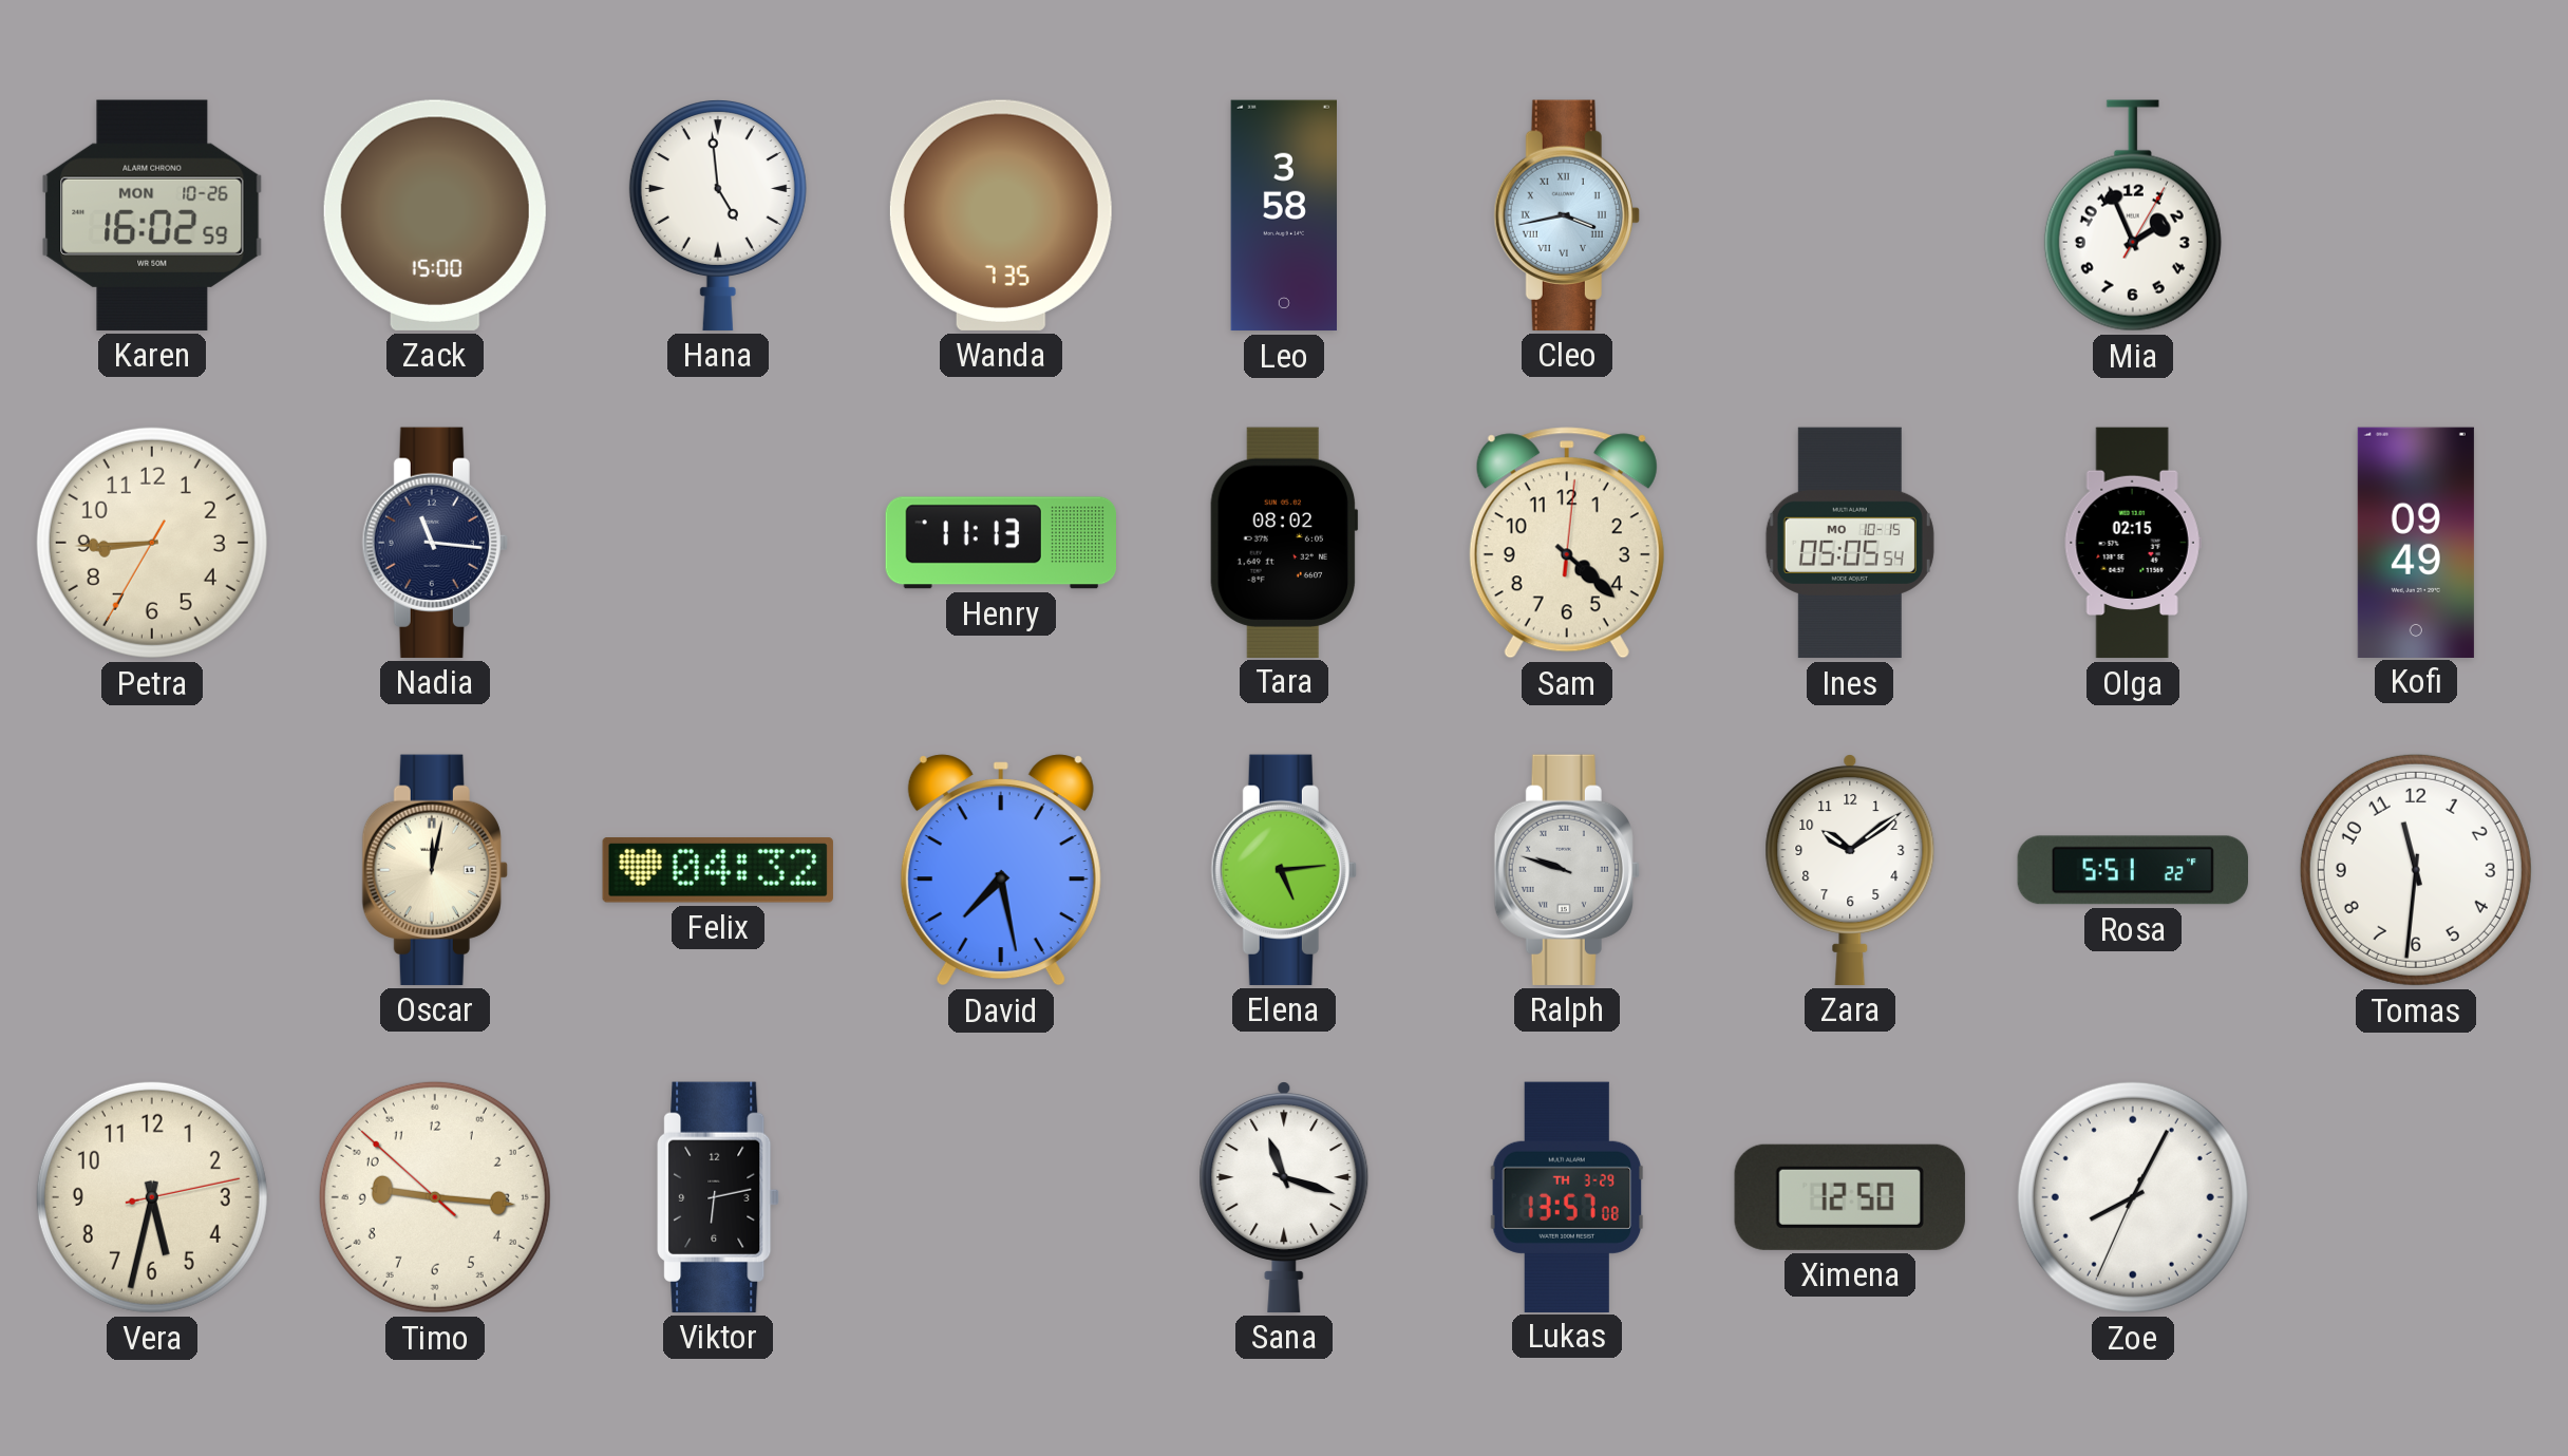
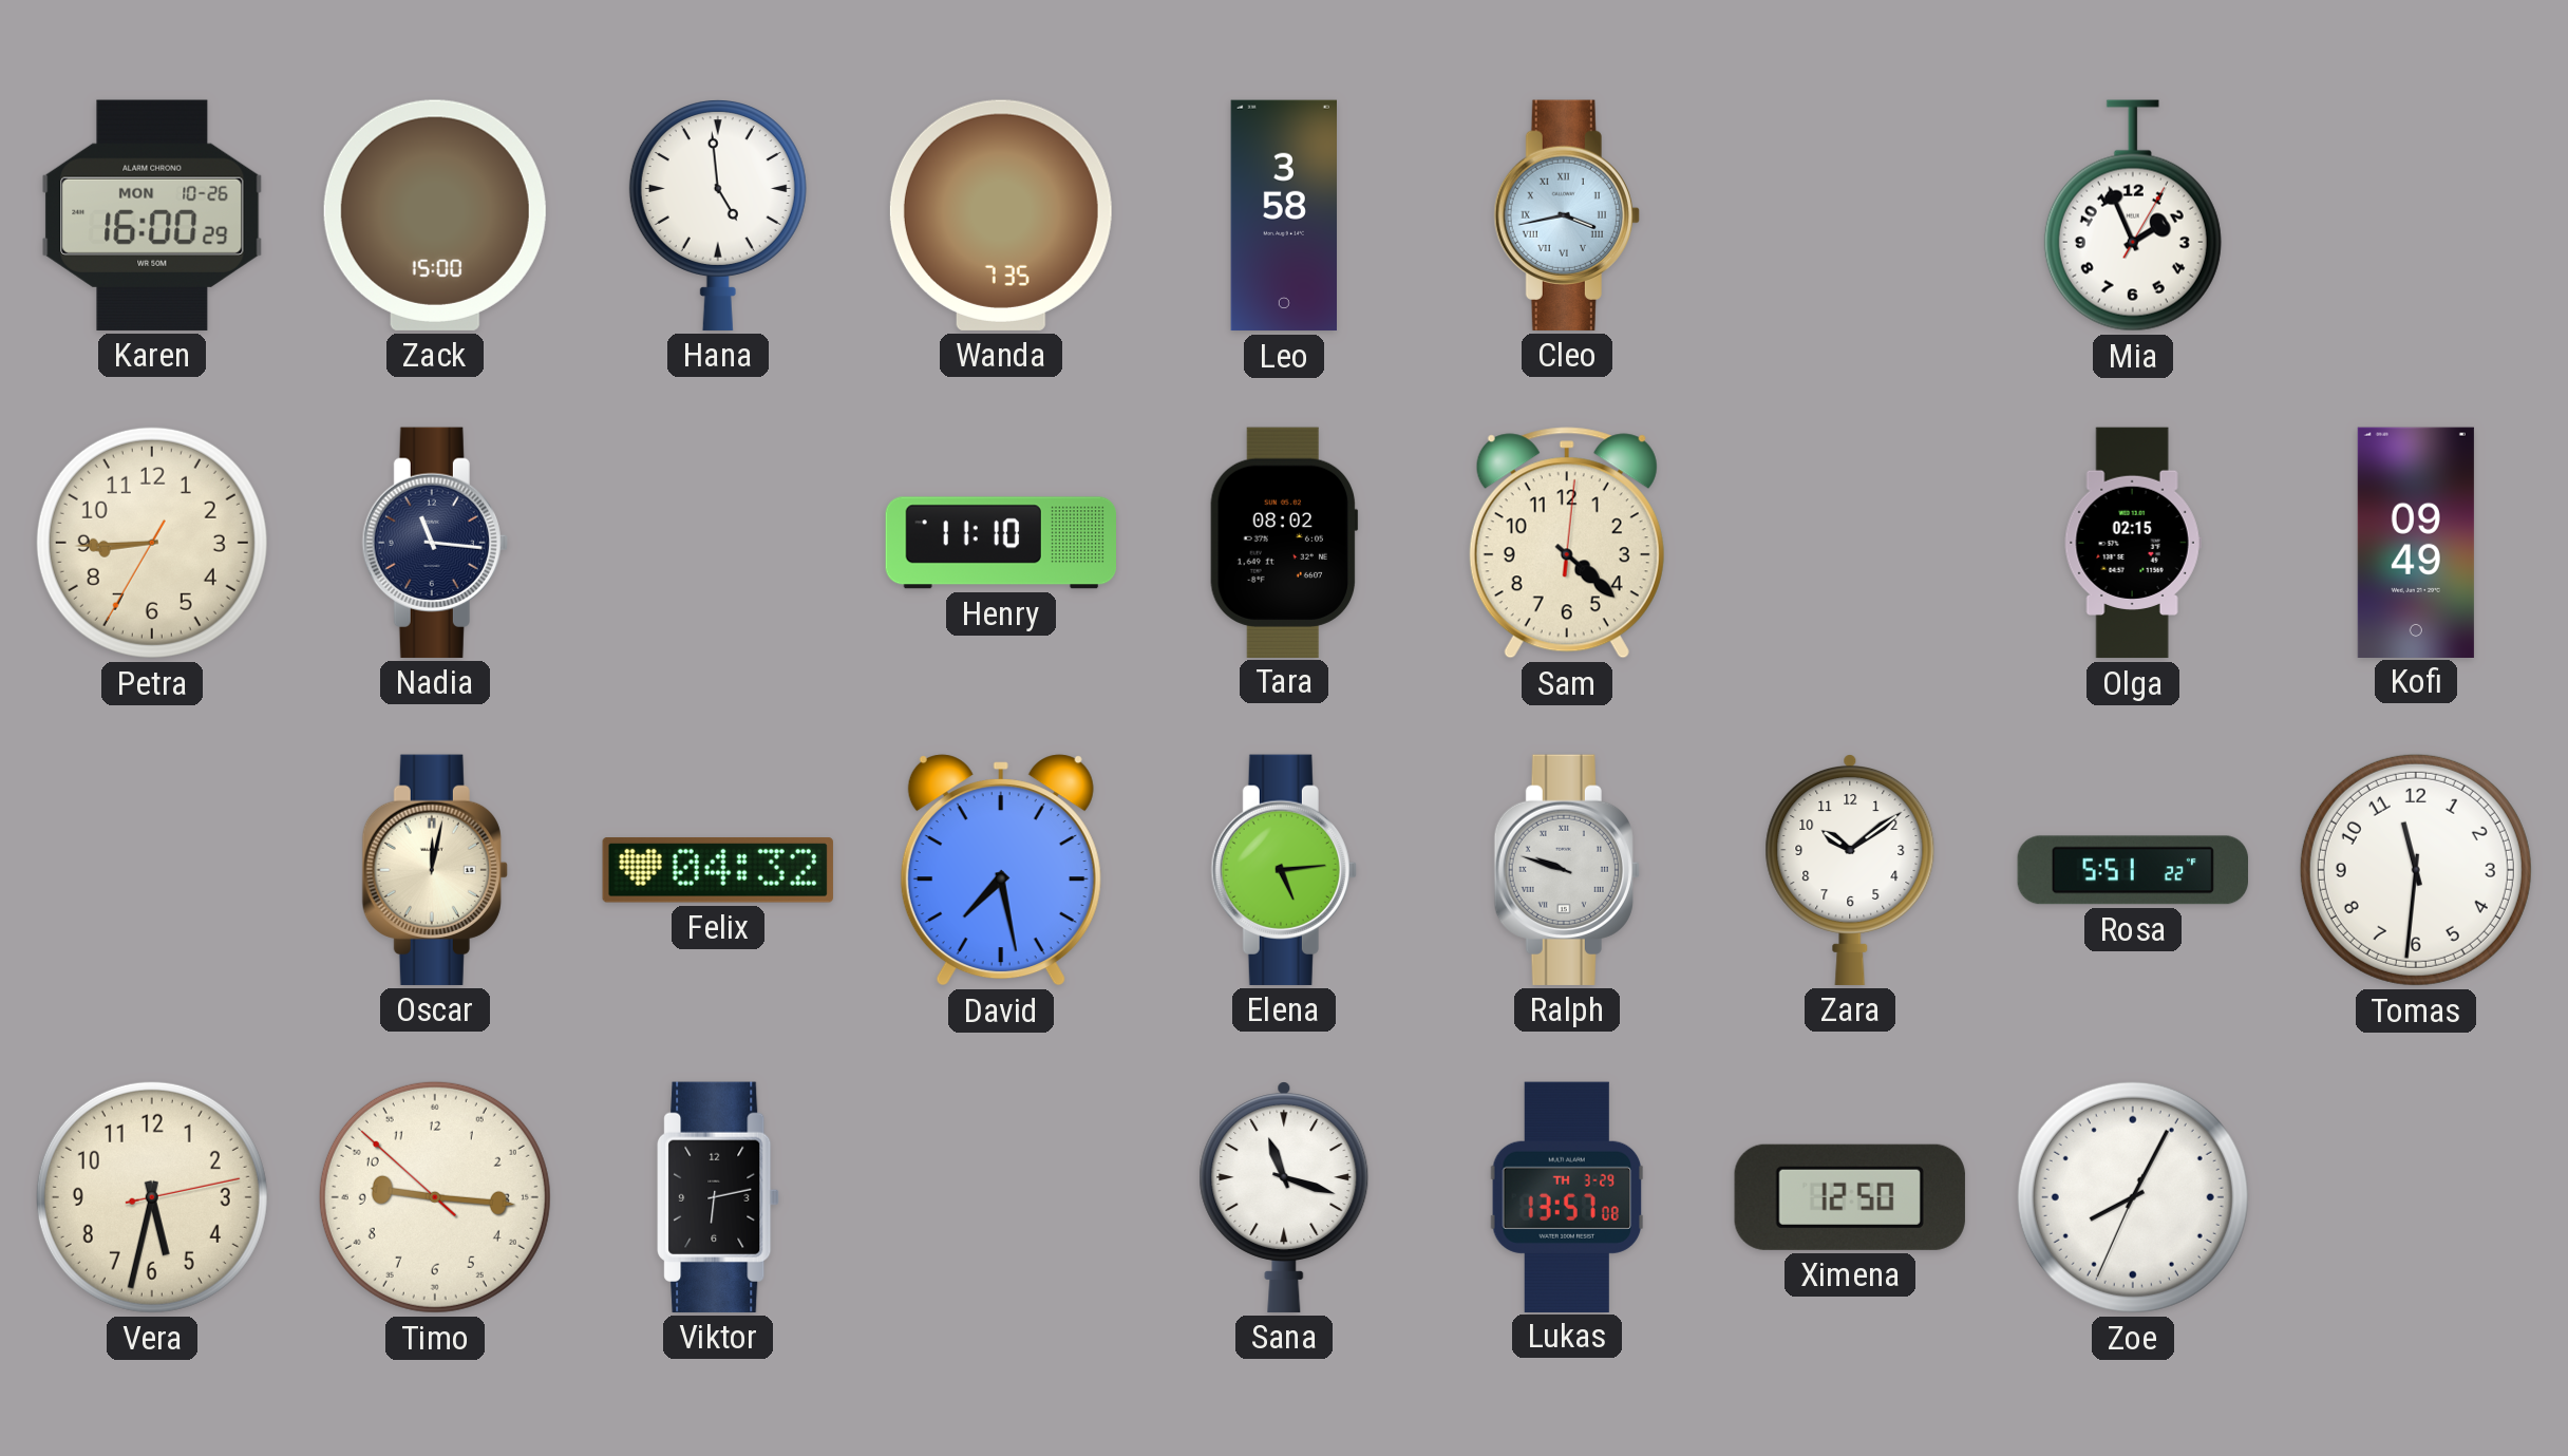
Karen: 16:02 -> 16:00
Henry: 11:13 -> 11:10
Ines: 05:05 -> none
